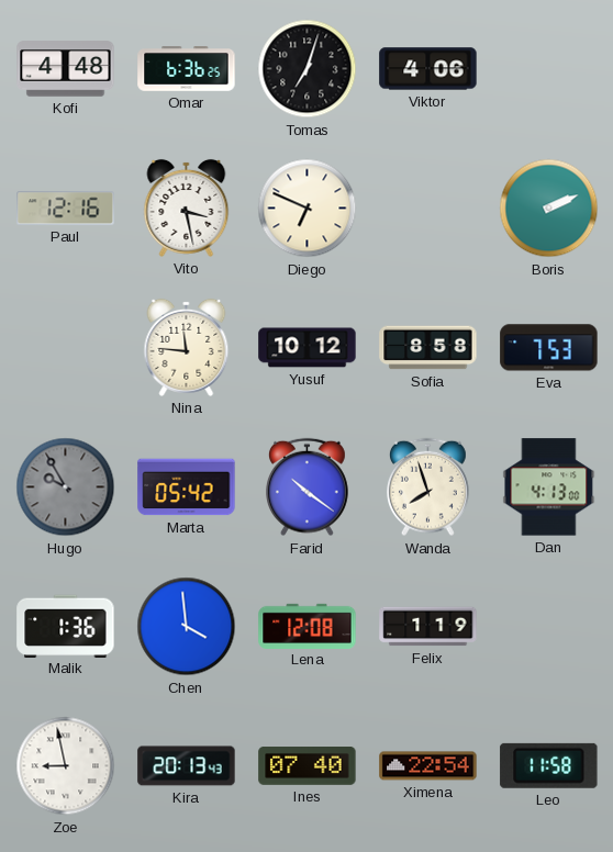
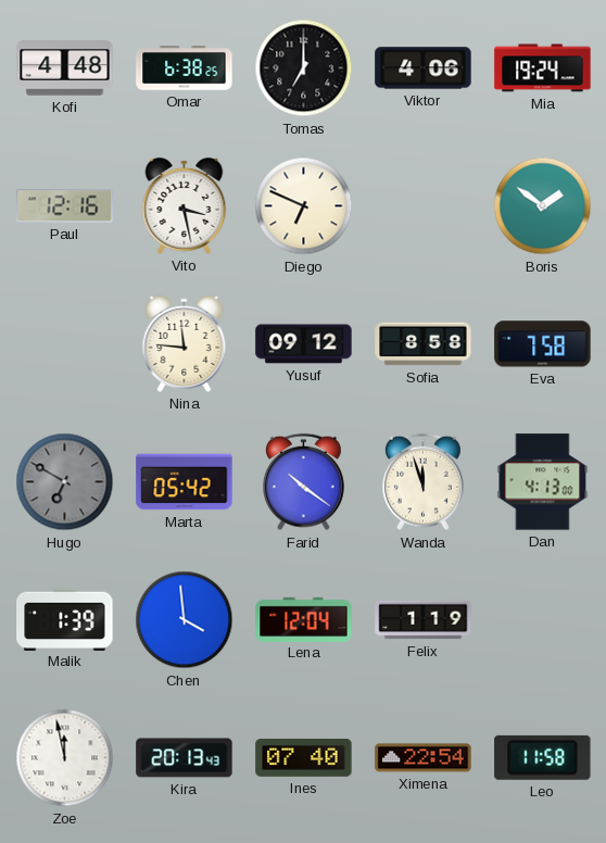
Omar: 6:36 -> 6:38
Tomas: 7:03 -> 7:00
Mia: none -> 19:24
Boris: 2:11 -> 1:51
Yusuf: 10:12 -> 09:12
Eva: 7:53 -> 7:58
Hugo: 9:55 -> 6:50
Wanda: 7:57 -> 11:57
Malik: 1:36 -> 1:39
Lena: 12:08 -> 12:04
Zoe: 8:58 -> 11:58
